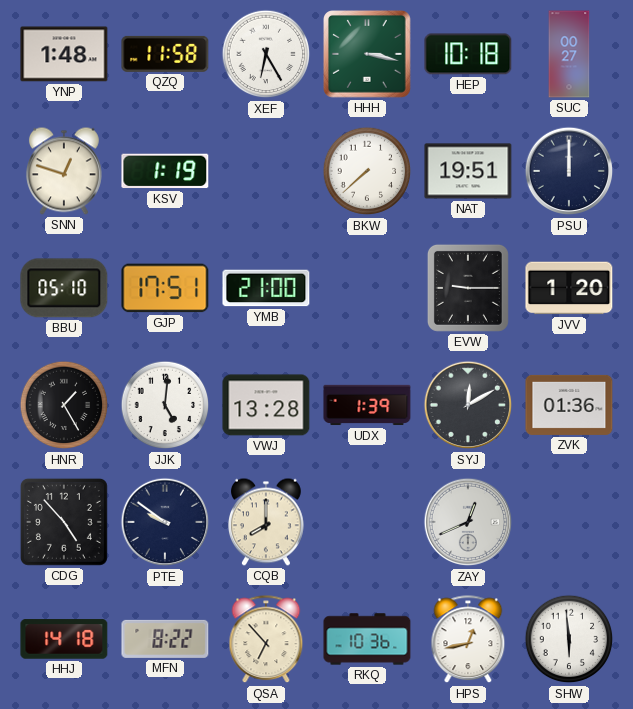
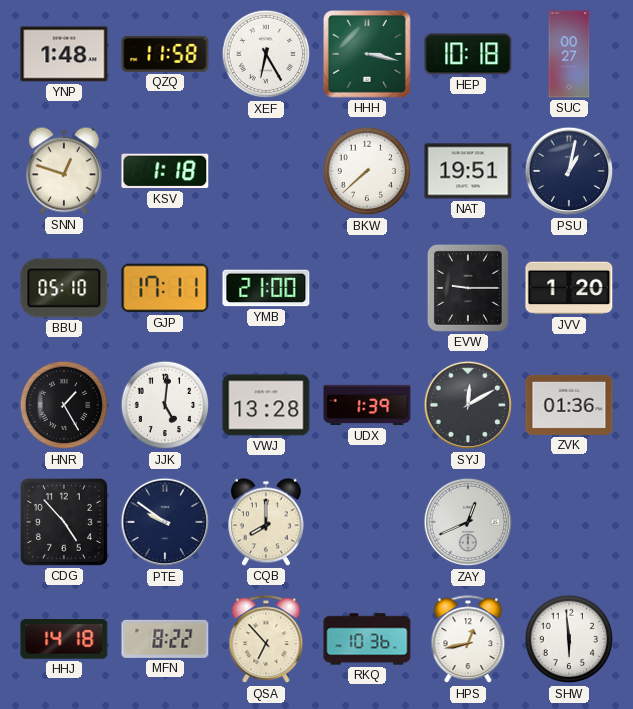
KSV: 1:19 -> 1:18
PSU: 12:00 -> 1:02
GJP: 17:51 -> 17:11
